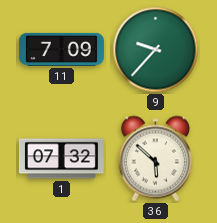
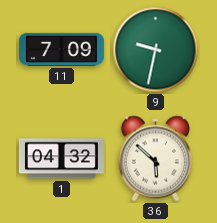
9: 9:37 -> 9:32
1: 07:32 -> 04:32
